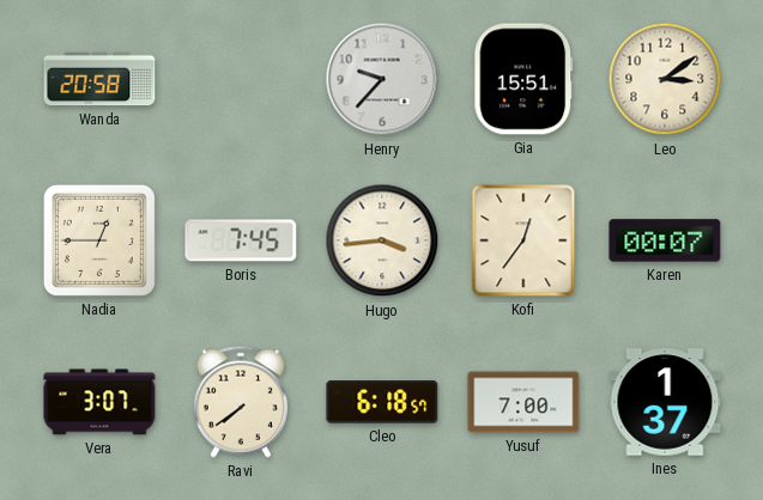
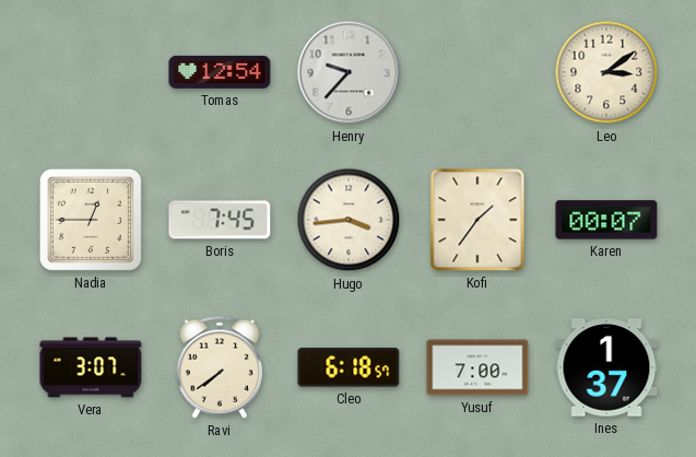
Wanda: 20:58 -> none
Tomas: none -> 12:54
Gia: 15:51 -> none
Kofi: 12:36 -> 1:36
